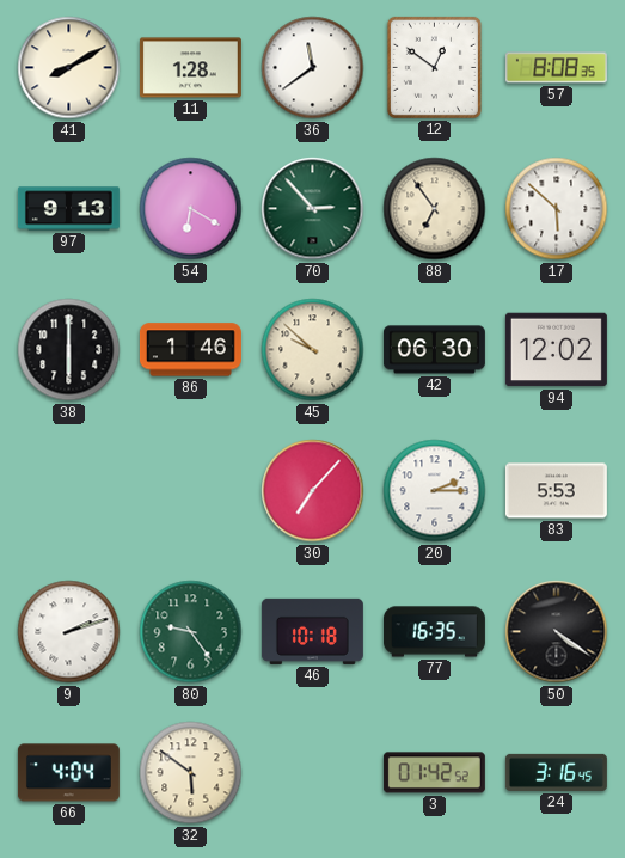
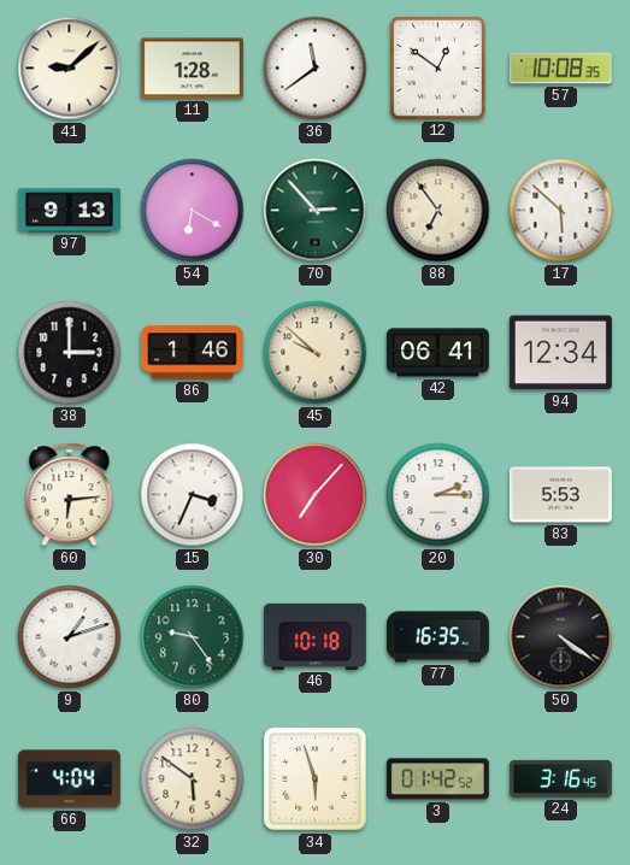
41: 8:10 -> 9:08
57: 8:08 -> 10:08
38: 6:00 -> 3:00
42: 06:30 -> 06:41
94: 12:02 -> 12:34
60: none -> 6:14
15: none -> 3:34
9: 2:12 -> 1:12
34: none -> 5:57
